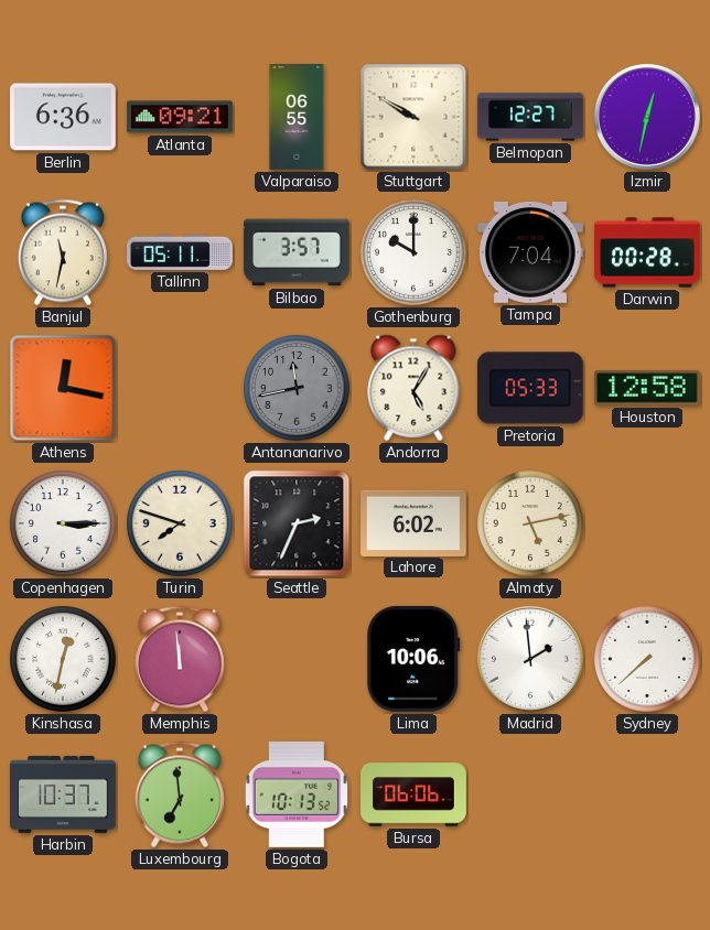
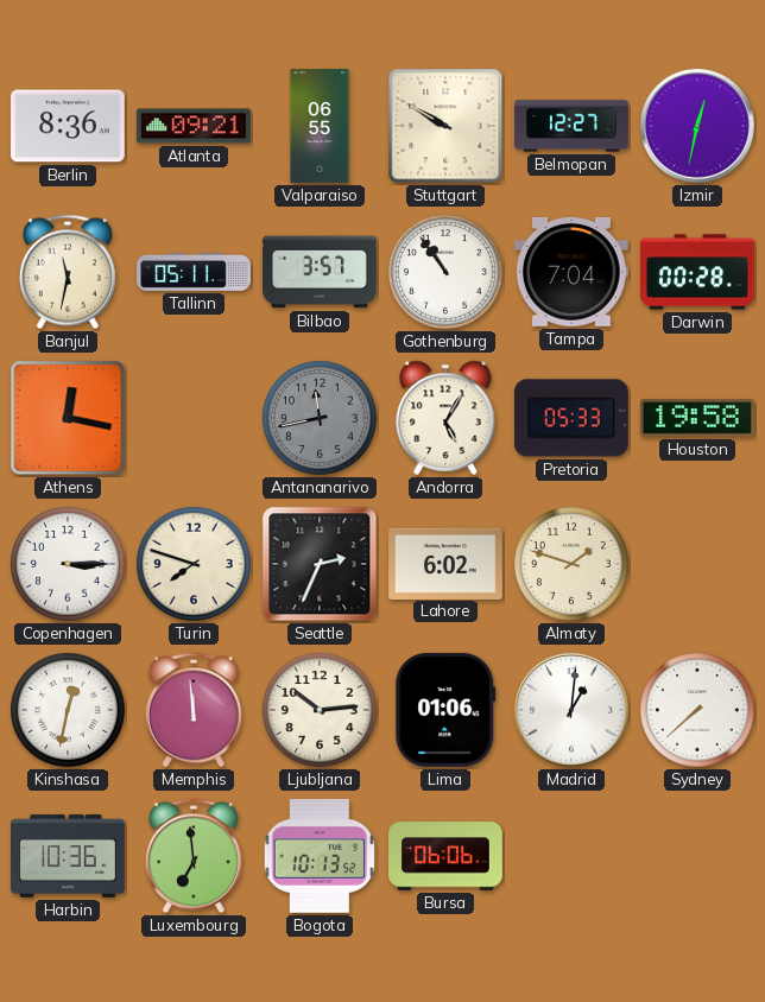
Berlin: 6:36 -> 8:36
Gothenburg: 10:00 -> 10:54
Houston: 12:58 -> 19:58
Almaty: 5:13 -> 1:48
Ljubljana: none -> 10:14
Lima: 10:06 -> 01:06
Madrid: 1:59 -> 1:01
Harbin: 10:37 -> 10:36
